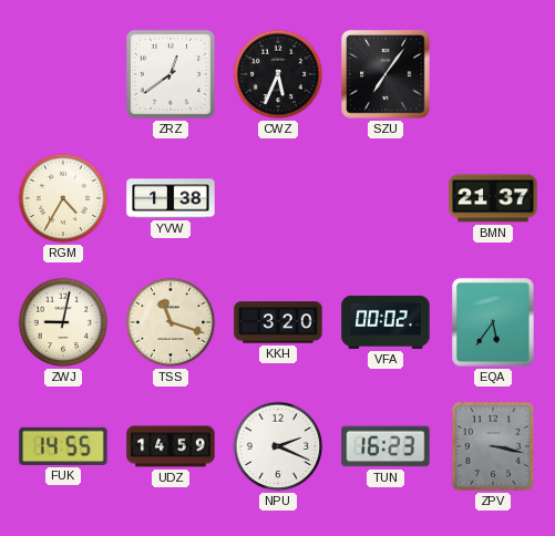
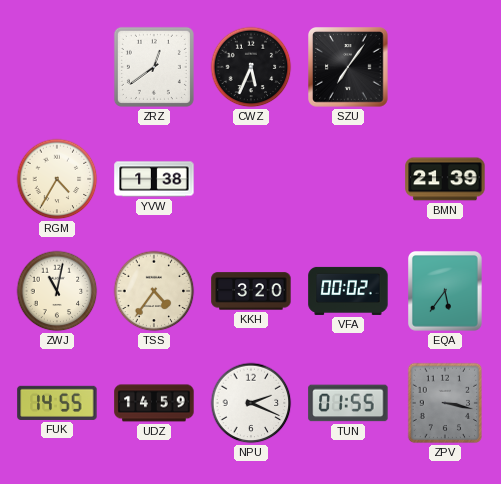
BMN: 21:37 -> 21:39
ZWJ: 9:02 -> 11:02
TSS: 11:18 -> 4:36
TUN: 16:23 -> 01:55
